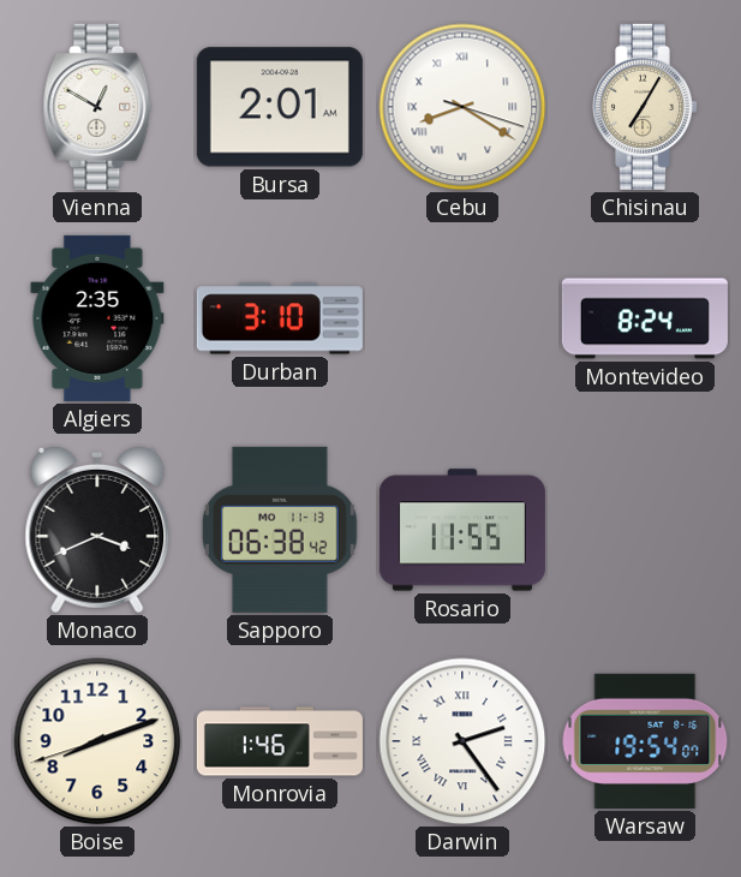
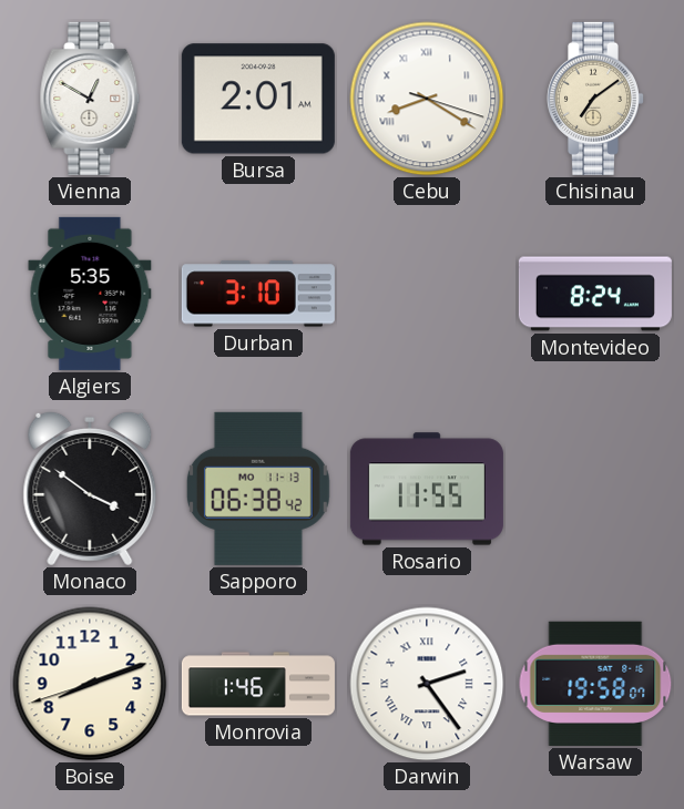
Chisinau: 7:05 -> 7:09
Algiers: 2:35 -> 5:35
Monaco: 3:41 -> 3:51
Warsaw: 19:54 -> 19:58
